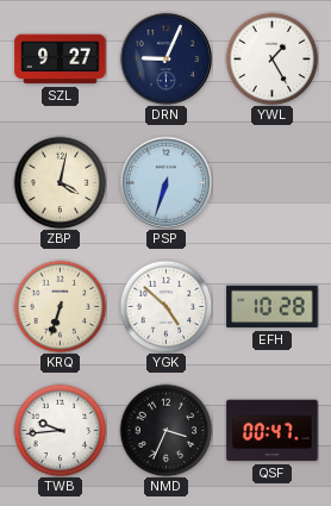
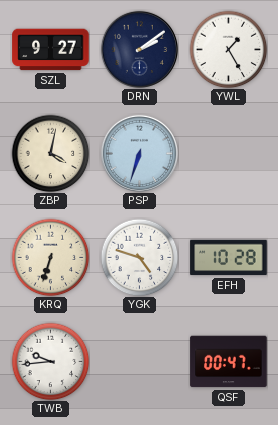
DRN: 9:04 -> 2:09
YGK: 4:52 -> 4:48
NMD: 3:34 -> none
